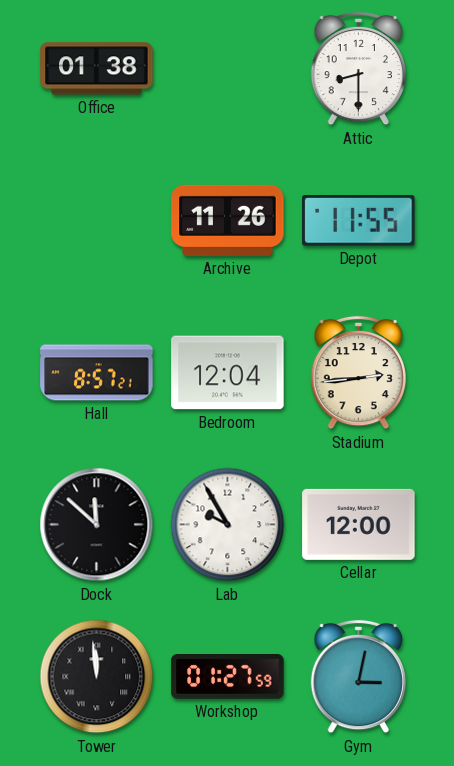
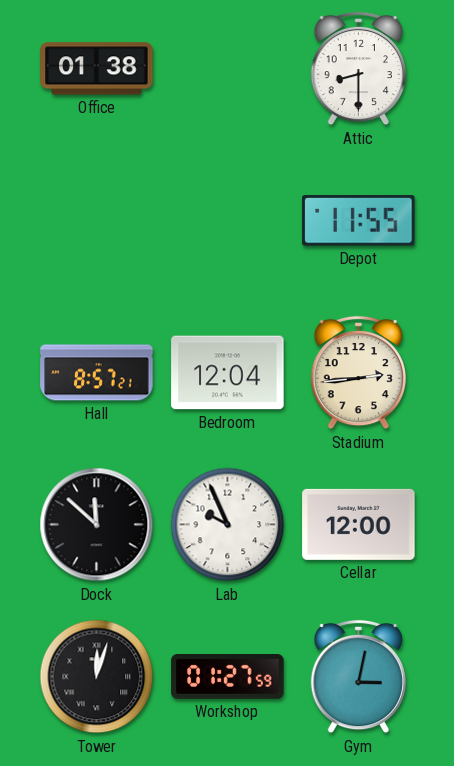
Archive: 11:26 -> none
Lab: 9:55 -> 9:56
Tower: 11:59 -> 12:03
